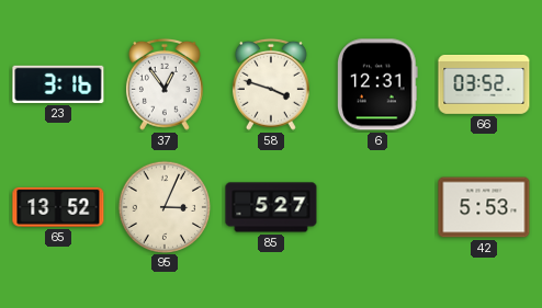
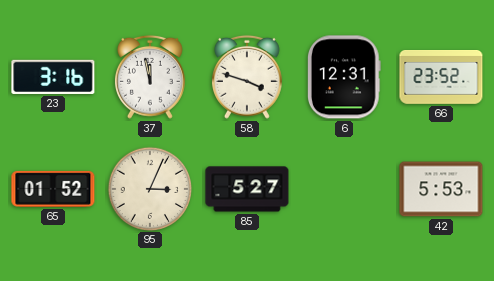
37: 12:54 -> 11:58
66: 03:52 -> 23:52
65: 13:52 -> 01:52
